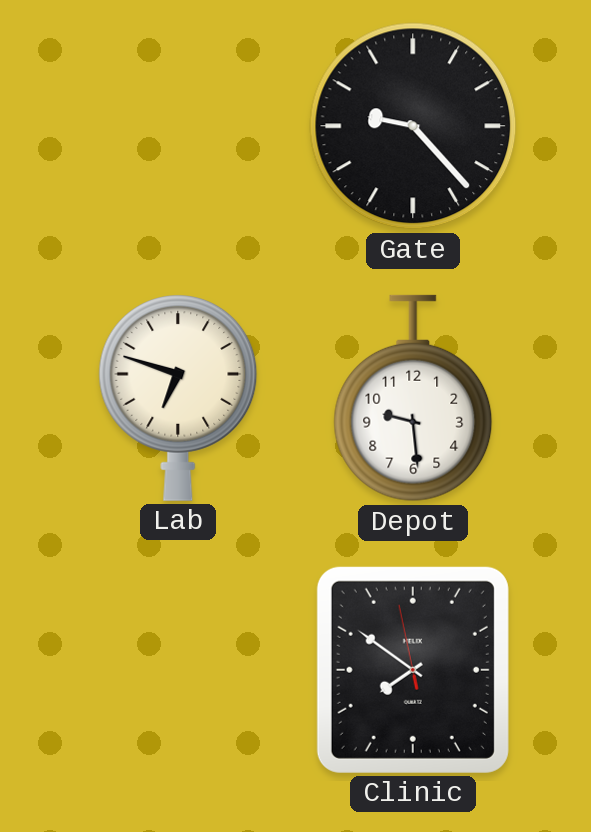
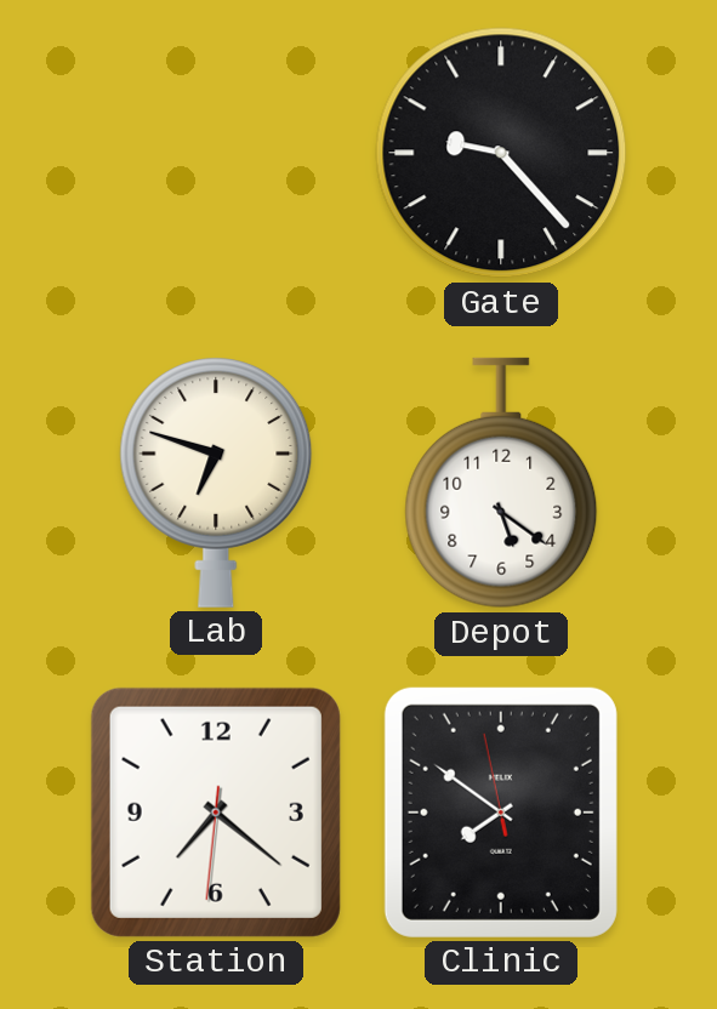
Depot: 9:29 -> 5:21
Station: none -> 7:21
